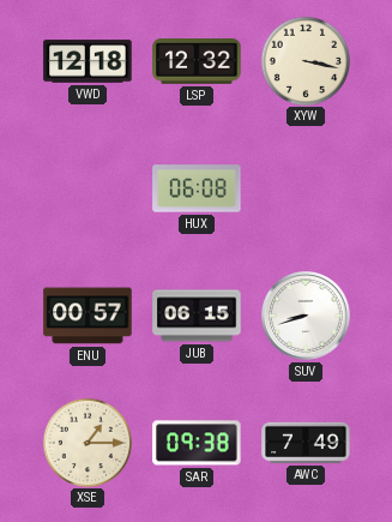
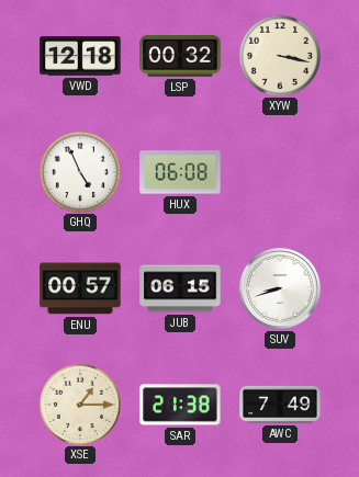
LSP: 12:32 -> 00:32
GHQ: none -> 4:56
SAR: 09:38 -> 21:38
